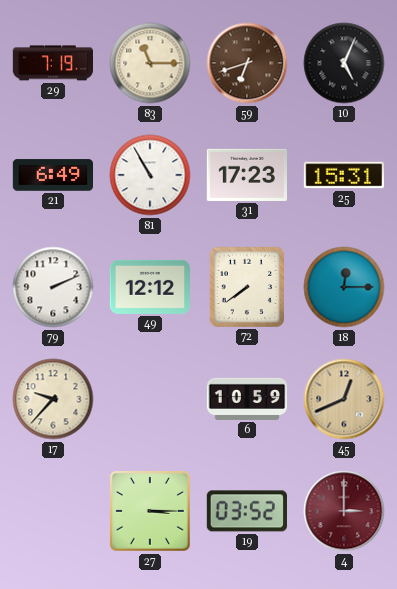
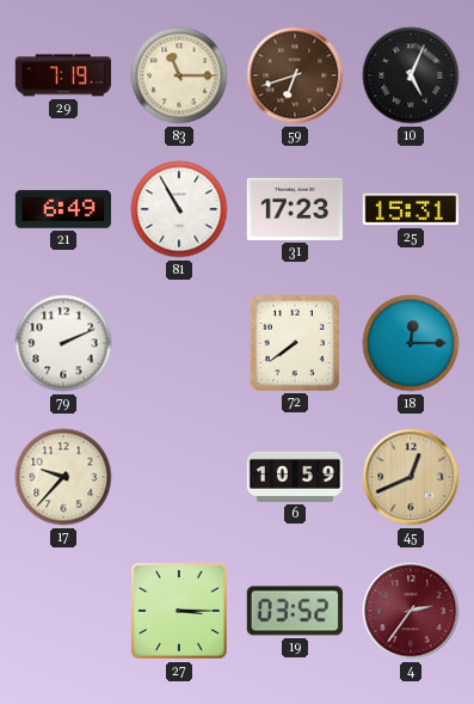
49: 12:12 -> none
4: 3:00 -> 2:36
